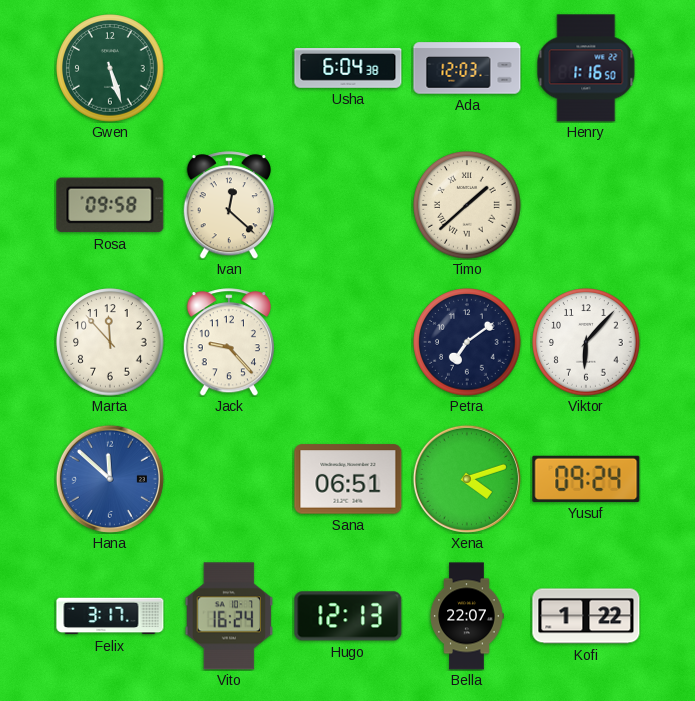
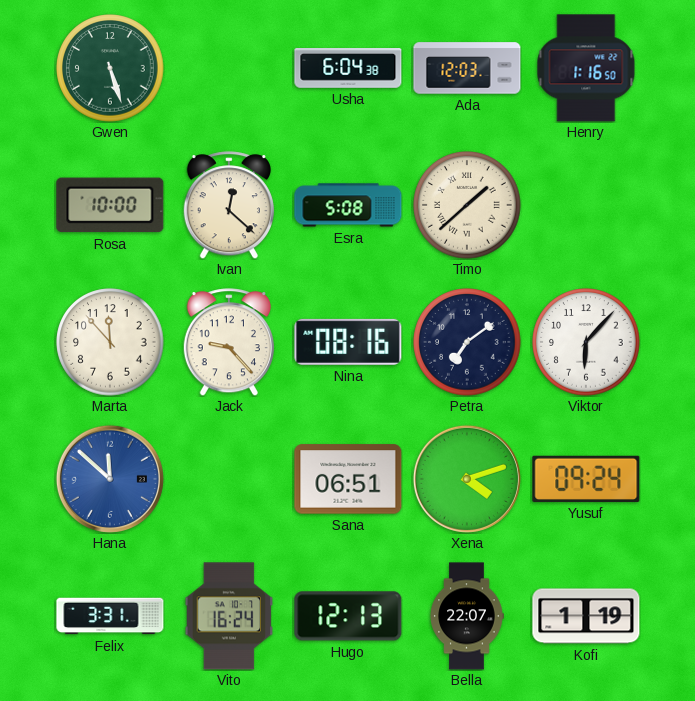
Rosa: 09:58 -> 10:00
Esra: none -> 5:08
Nina: none -> 08:16
Felix: 3:17 -> 3:31
Kofi: 1:22 -> 1:19
